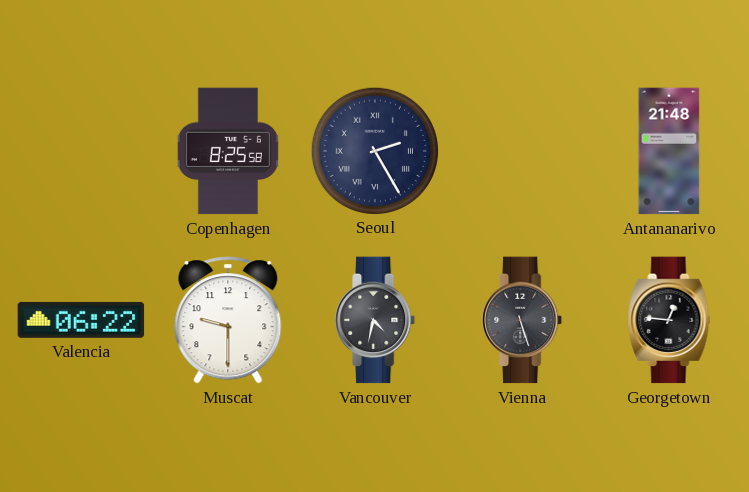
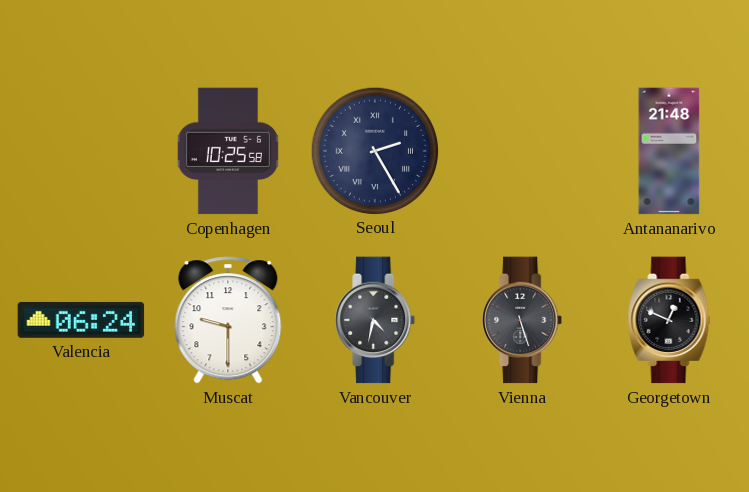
Copenhagen: 8:25 -> 10:25
Valencia: 06:22 -> 06:24
Georgetown: 12:46 -> 12:49
